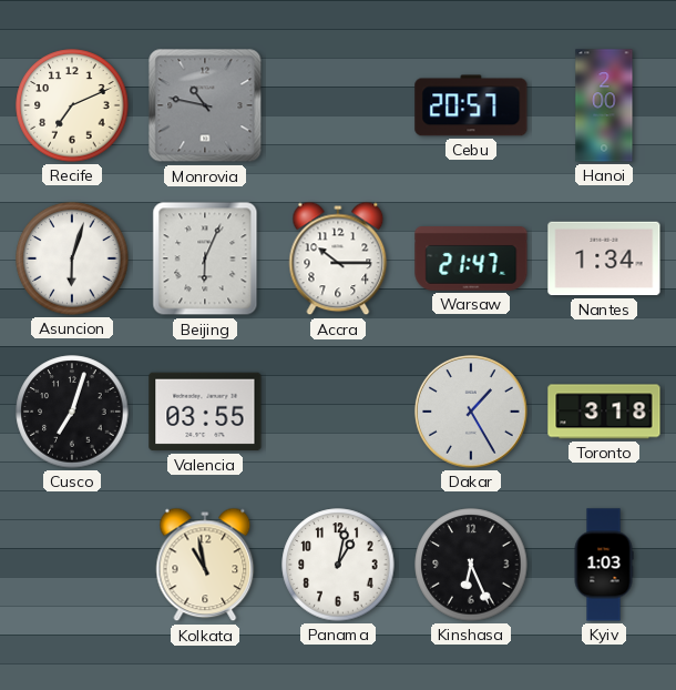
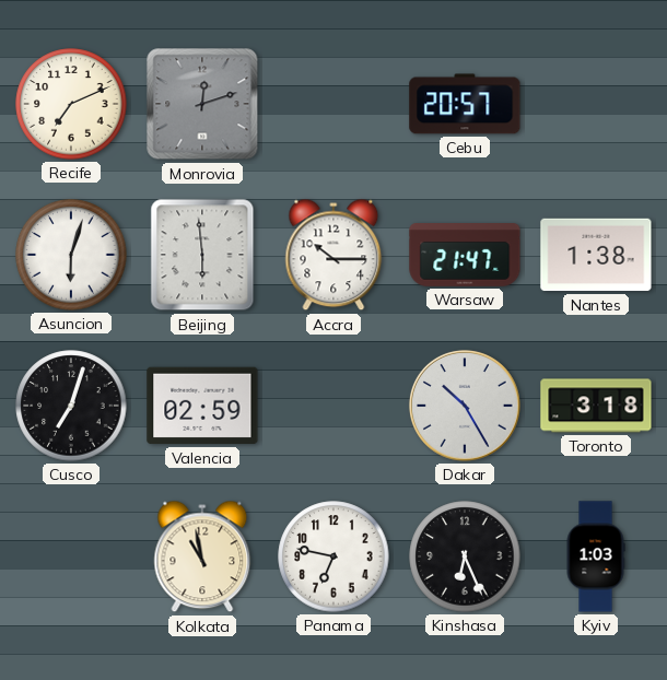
Monrovia: 10:47 -> 12:12
Hanoi: 2:00 -> none
Beijing: 6:04 -> 5:59
Nantes: 1:34 -> 1:38
Valencia: 03:55 -> 02:59
Dakar: 1:25 -> 10:25
Panama: 1:02 -> 6:47
